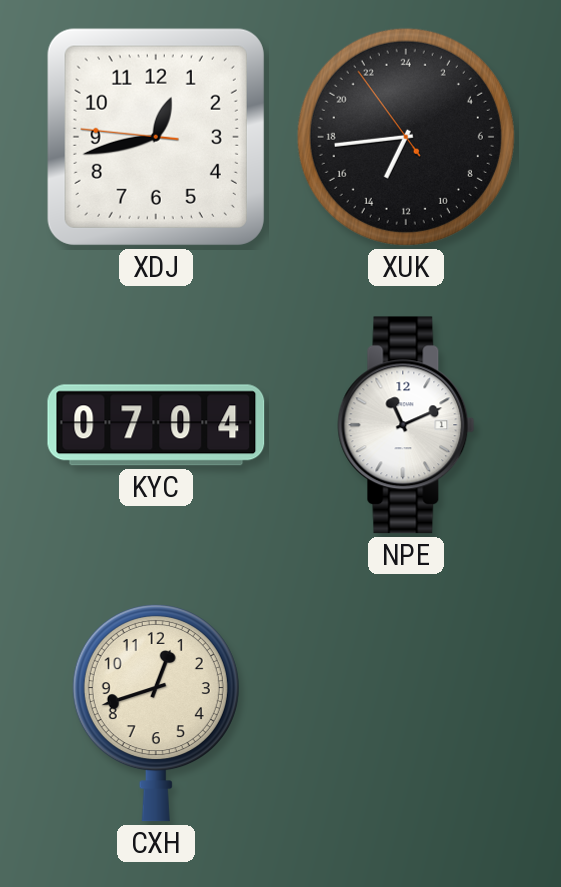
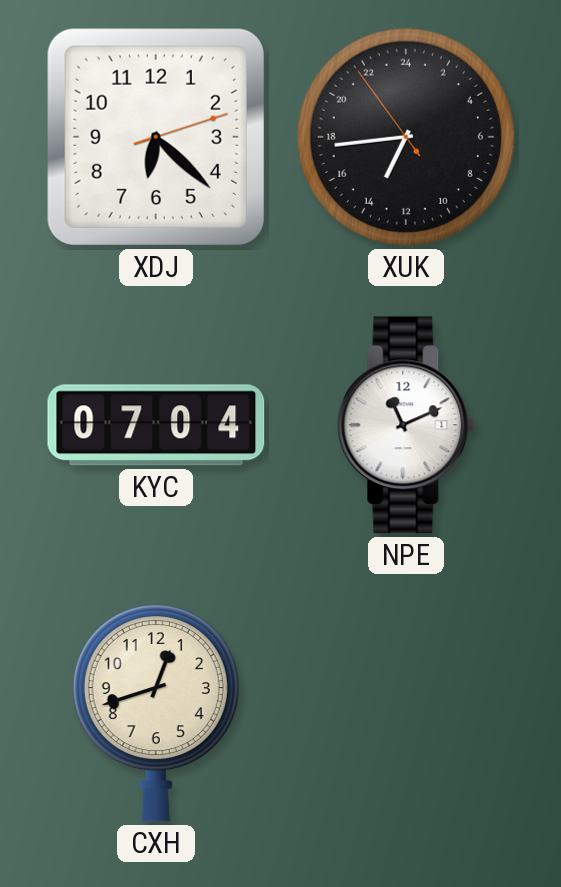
XDJ: 12:42 -> 6:22
